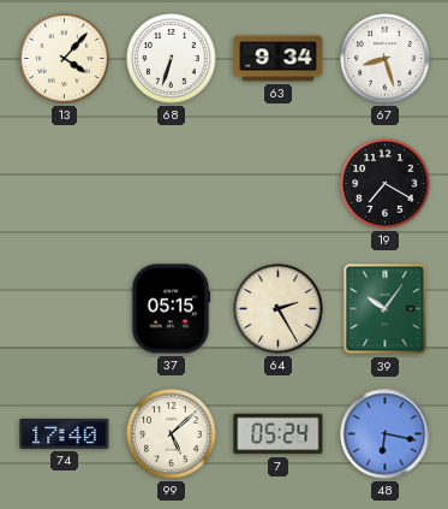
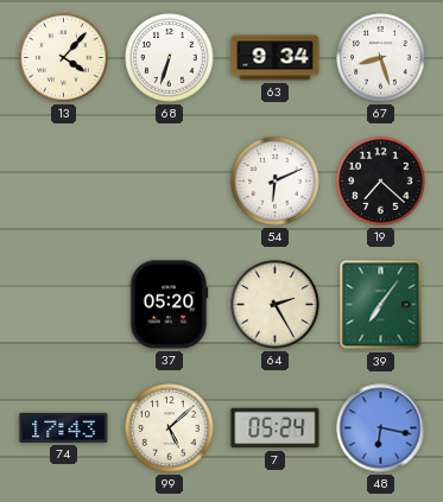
54: none -> 6:11
19: 7:20 -> 7:22
37: 05:15 -> 05:20
39: 10:06 -> 7:06
74: 17:40 -> 17:43
